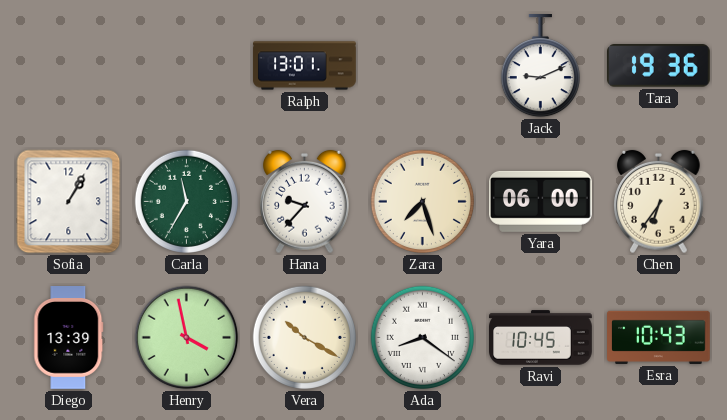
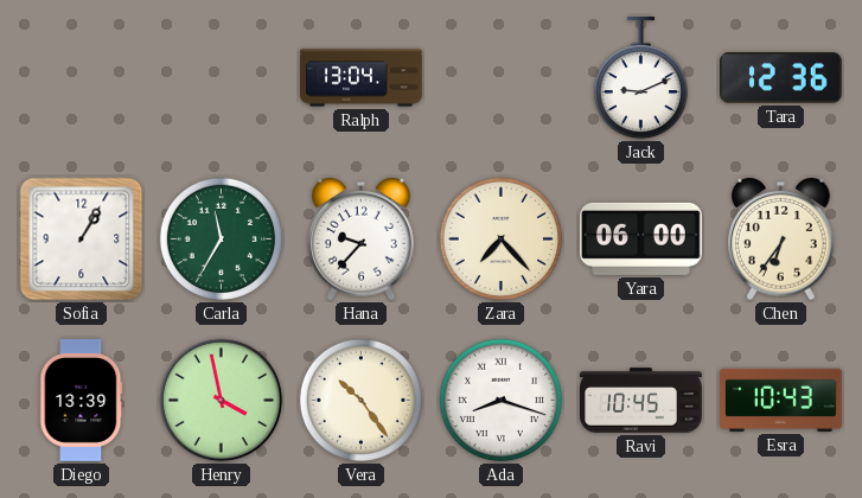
Ralph: 13:01 -> 13:04
Tara: 19:36 -> 12:36
Zara: 7:27 -> 7:23
Vera: 10:20 -> 10:24
Ada: 8:21 -> 8:18
